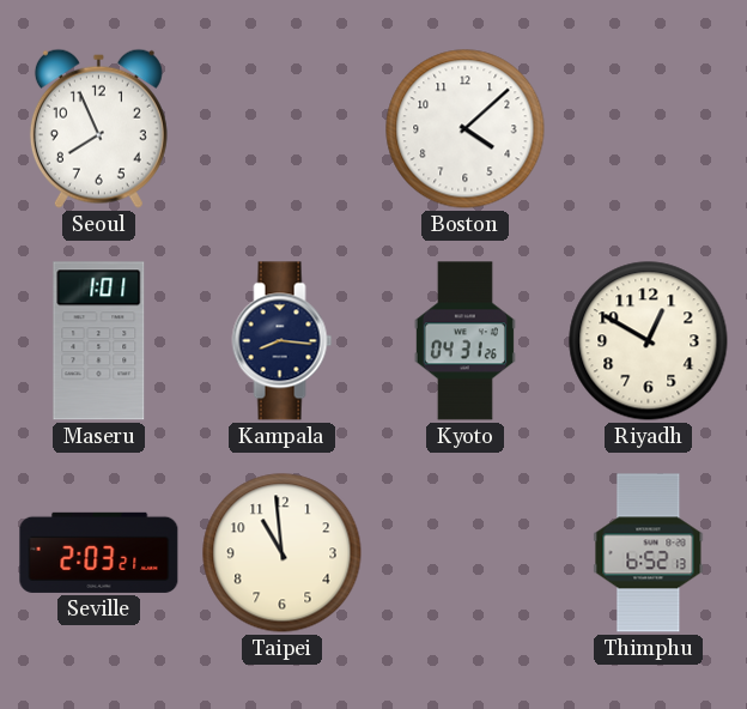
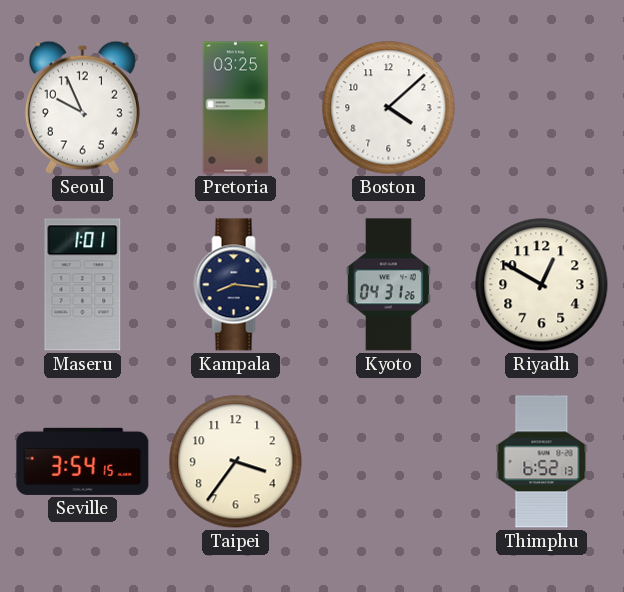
Seoul: 7:56 -> 9:56
Pretoria: none -> 03:25
Seville: 2:03 -> 3:54
Taipei: 10:59 -> 3:36
